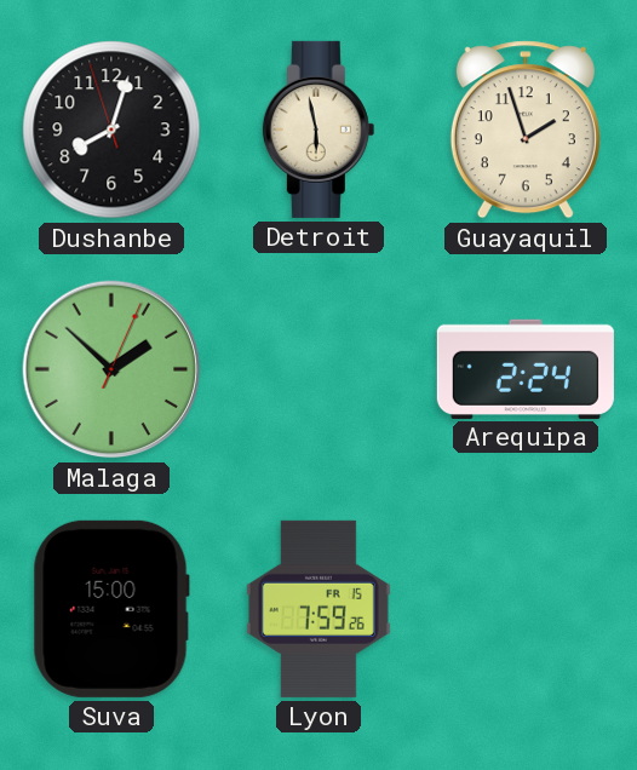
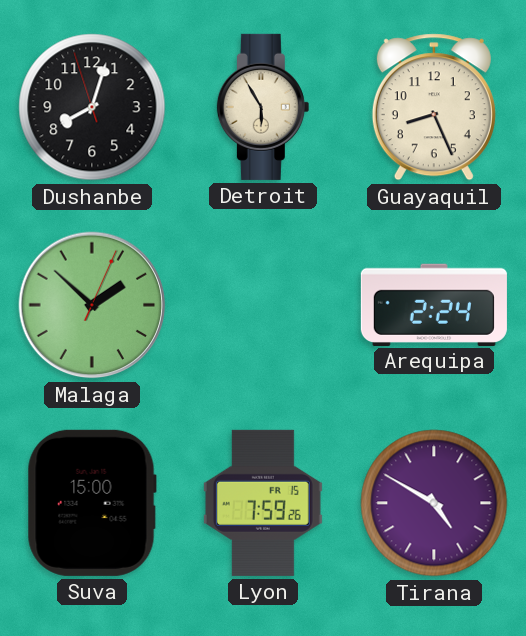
Detroit: 5:58 -> 5:55
Guayaquil: 1:57 -> 8:26
Tirana: none -> 4:50
